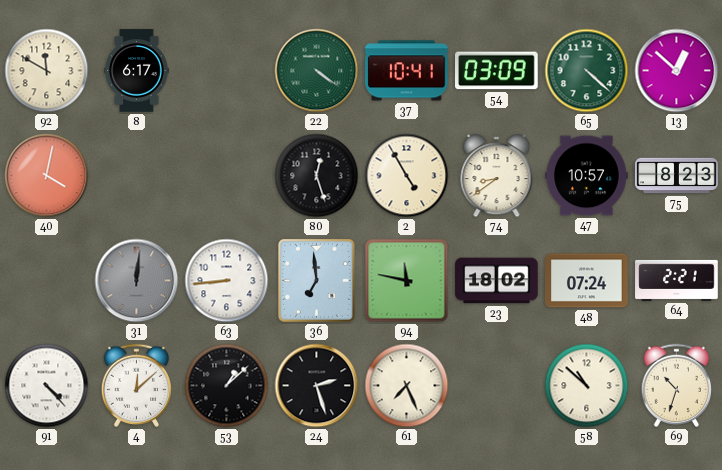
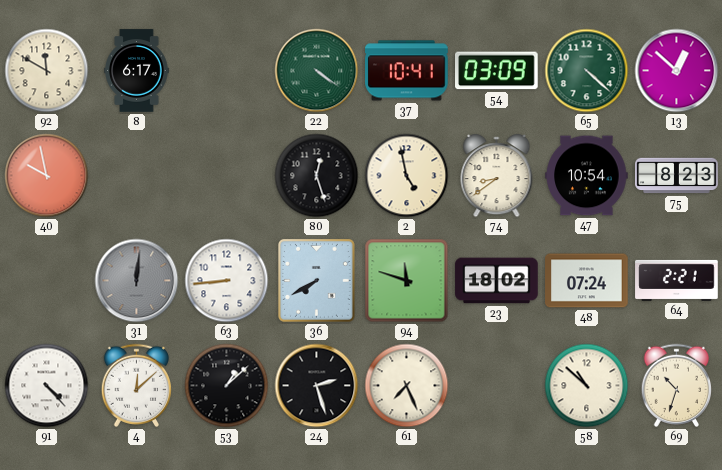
40: 4:02 -> 9:58
2: 4:55 -> 4:58
47: 10:57 -> 10:54
36: 6:59 -> 7:40
94: 11:47 -> 11:48
